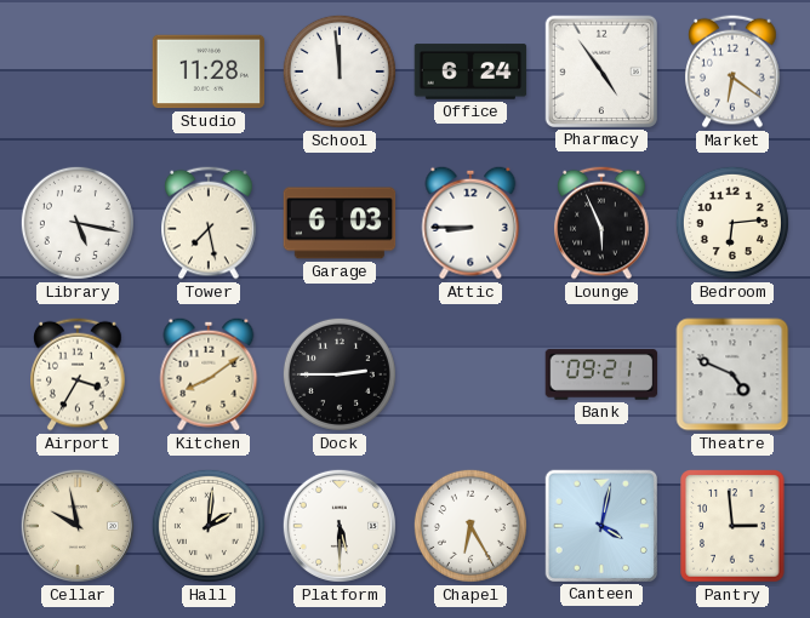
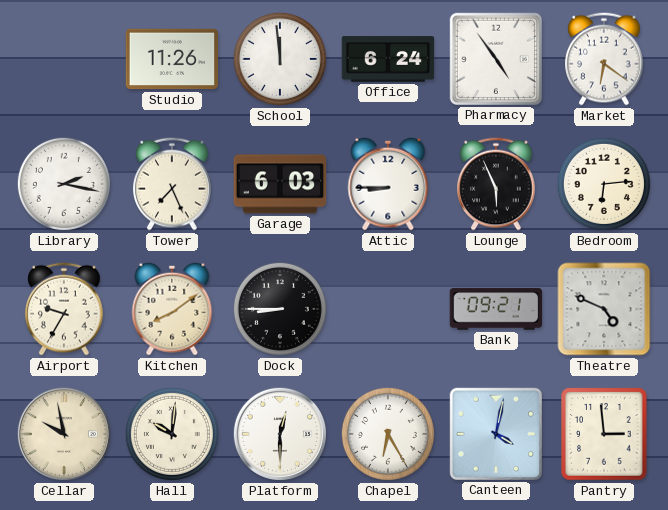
Studio: 11:28 -> 11:26
Library: 5:17 -> 2:17
Tower: 7:28 -> 7:26
Airport: 3:35 -> 9:35
Dock: 2:45 -> 8:45
Hall: 2:01 -> 10:01
Platform: 5:30 -> 12:30
